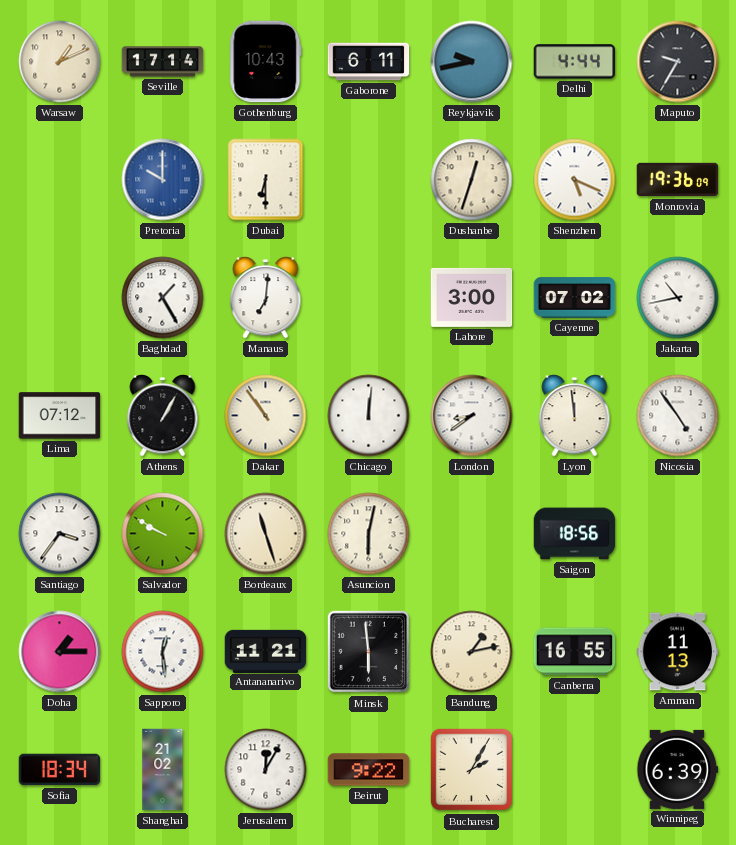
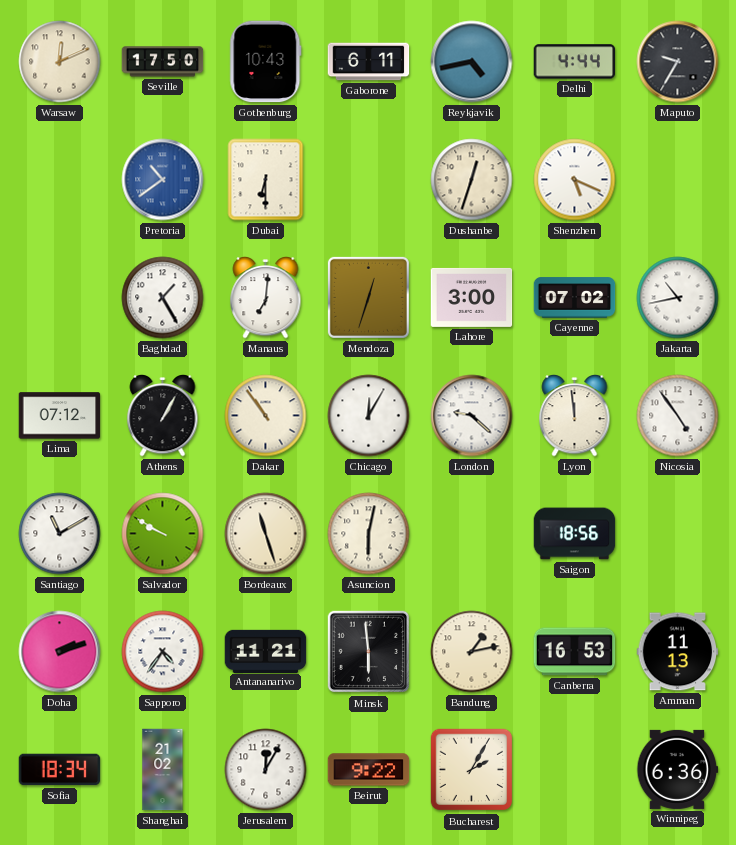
Warsaw: 1:11 -> 12:11
Seville: 17:14 -> 17:50
Reykjavik: 9:43 -> 4:43
Pretoria: 10:00 -> 10:39
Monrovia: 19:36 -> none
Mendoza: none -> 12:33
Chicago: 12:01 -> 12:05
London: 8:39 -> 9:22
Santiago: 3:36 -> 11:10
Doha: 1:15 -> 2:12
Sapporo: 12:29 -> 4:36
Canberra: 16:55 -> 16:53
Winnipeg: 6:39 -> 6:36
